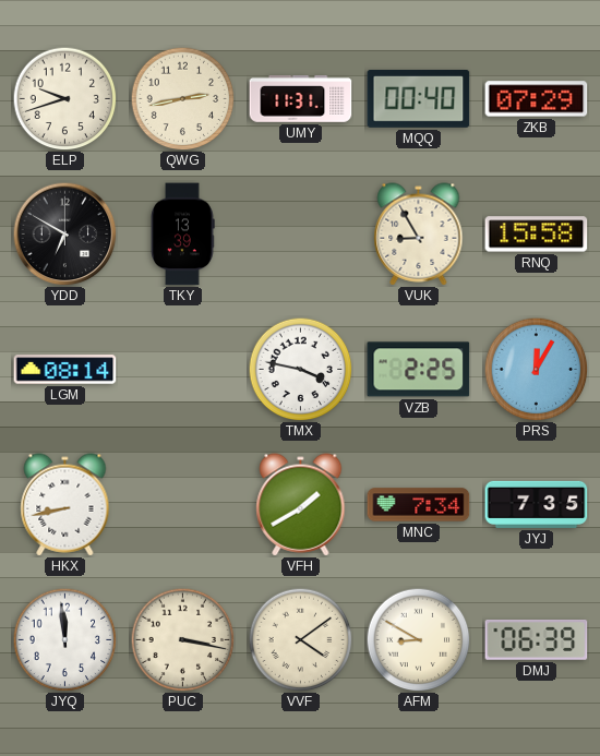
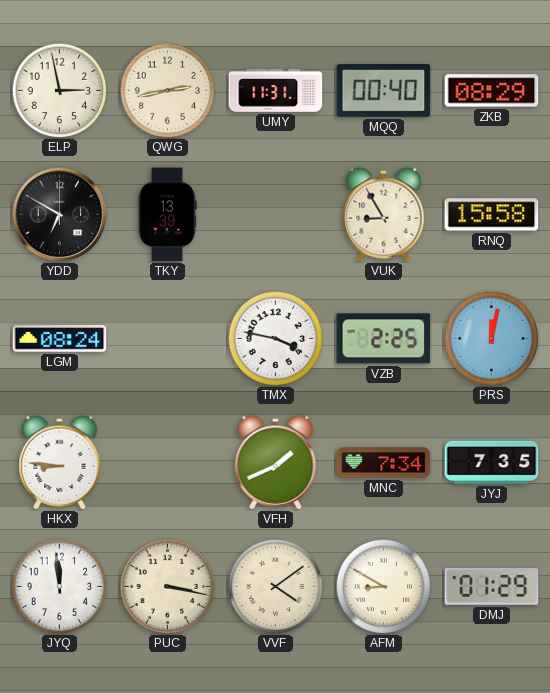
ELP: 9:42 -> 2:58
ZKB: 07:29 -> 08:29
LGM: 08:14 -> 08:24
PRS: 12:05 -> 12:02
HKX: 8:43 -> 8:46
VFH: 1:40 -> 1:41
DMJ: 06:39 -> 01:29
